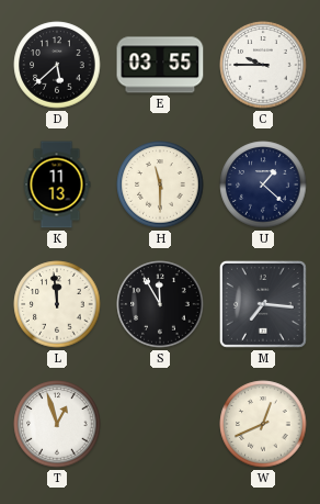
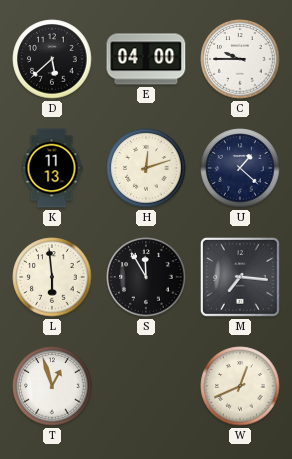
E: 03:55 -> 04:00
H: 11:30 -> 12:12
L: 11:59 -> 5:59
